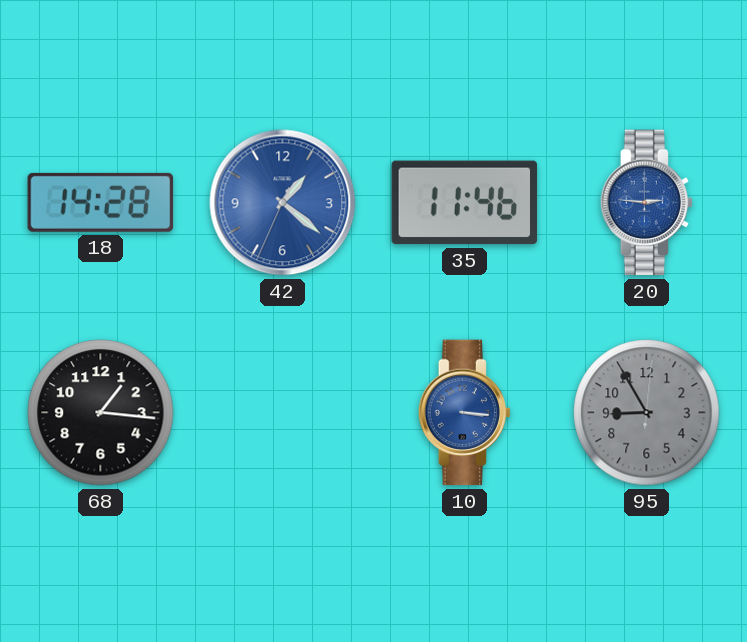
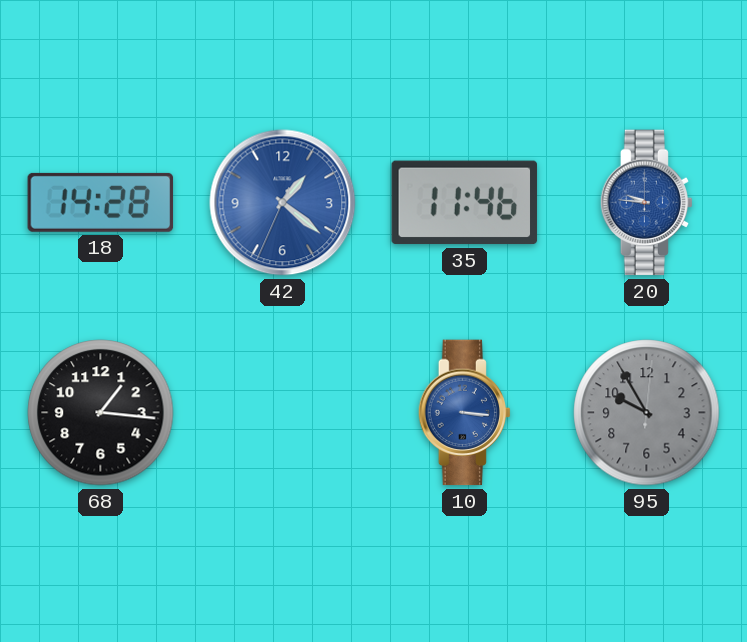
20: 2:46 -> 9:46
95: 8:55 -> 9:55
